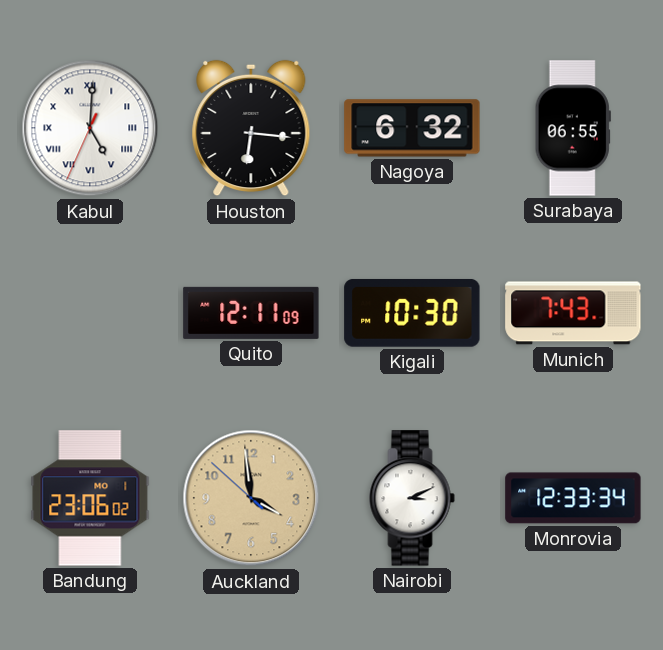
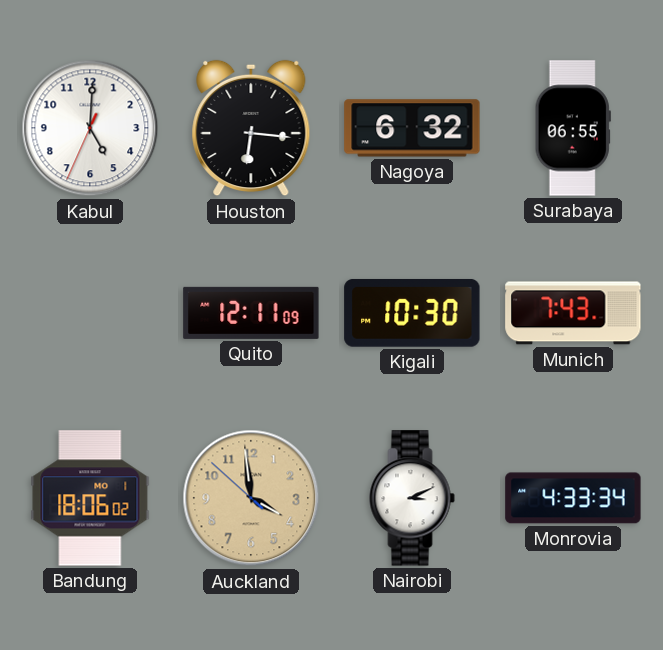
Kabul numerals: Roman -> Arabic
Bandung: 23:06 -> 18:06
Monrovia: 12:33 -> 4:33
